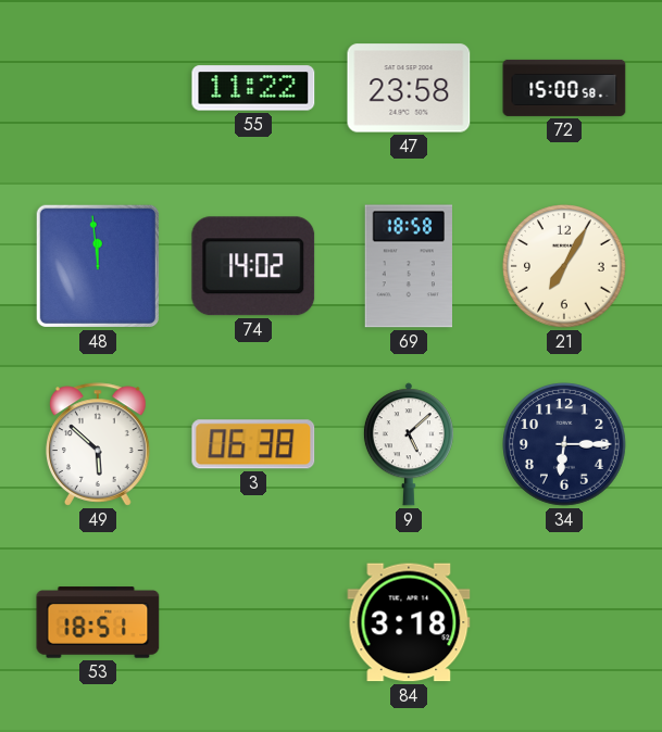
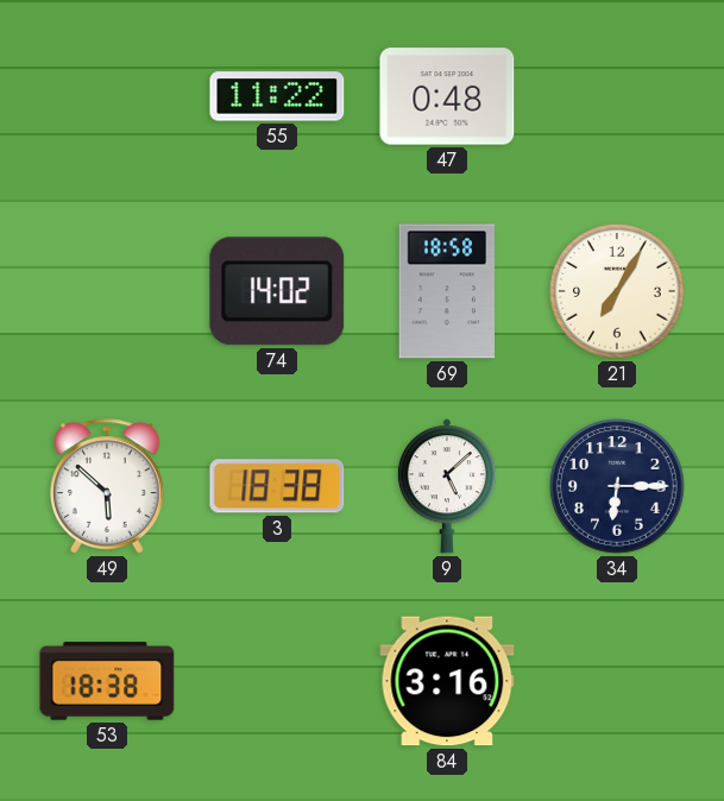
47: 23:58 -> 0:48
72: 15:00 -> none
48: 11:59 -> none
3: 06:38 -> 18:38
53: 18:51 -> 18:38
84: 3:18 -> 3:16
